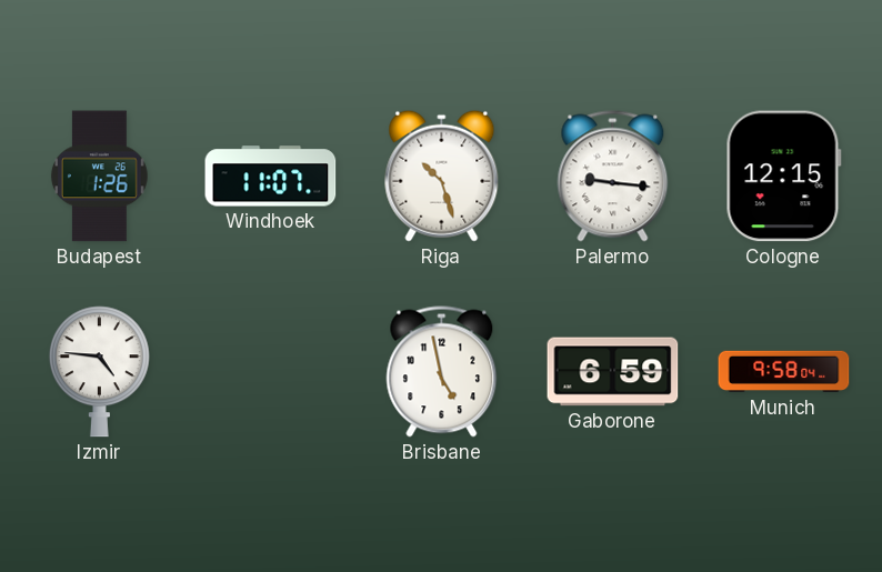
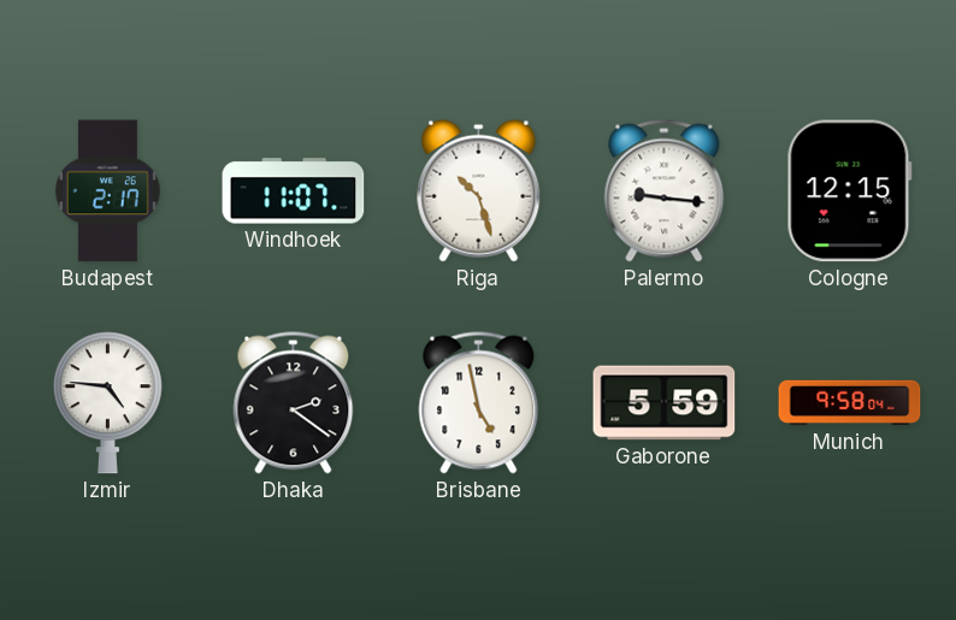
Budapest: 1:26 -> 2:17
Dhaka: none -> 2:21
Gaborone: 6:59 -> 5:59
